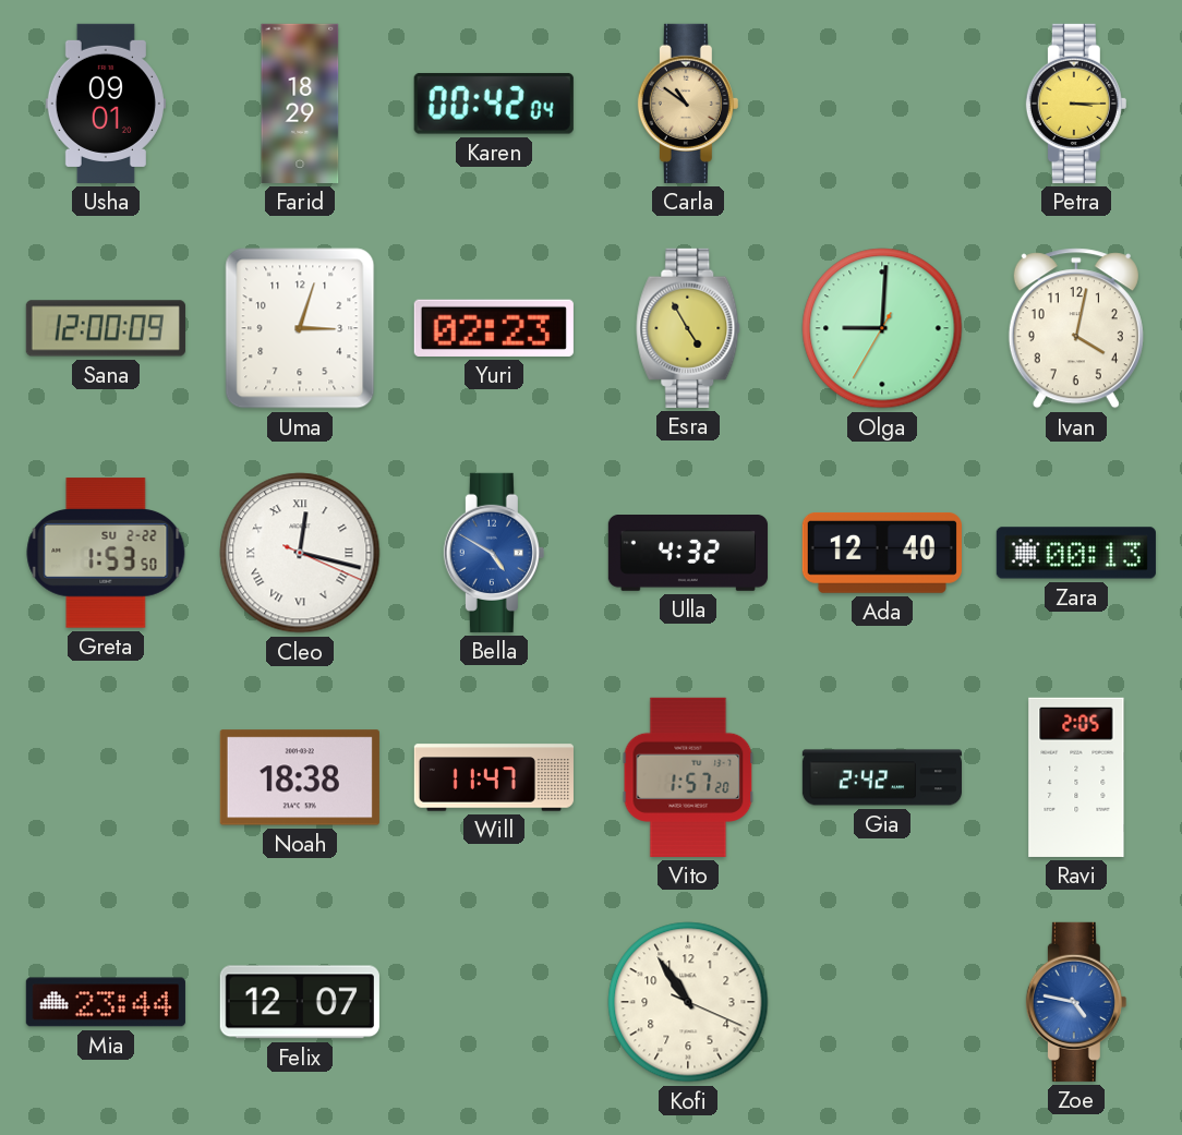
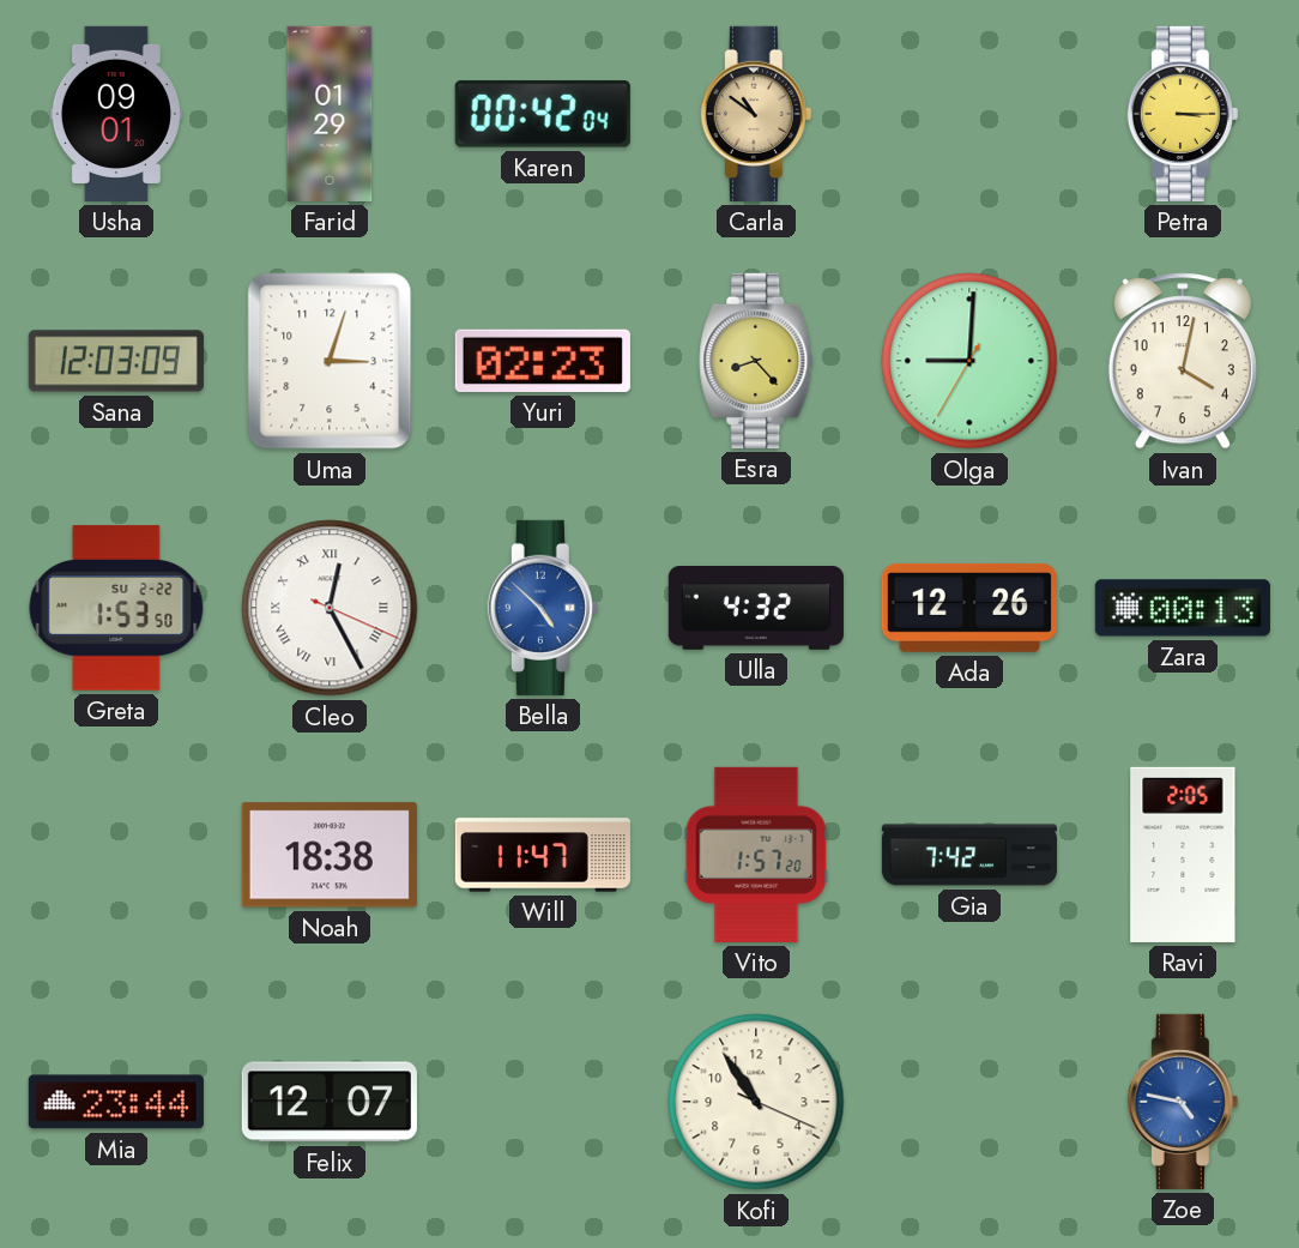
Farid: 18:29 -> 01:29
Sana: 12:00 -> 12:03
Esra: 4:55 -> 8:23
Cleo: 12:17 -> 12:25
Bella: 4:50 -> 4:52
Ada: 12:40 -> 12:26
Gia: 2:42 -> 7:42
